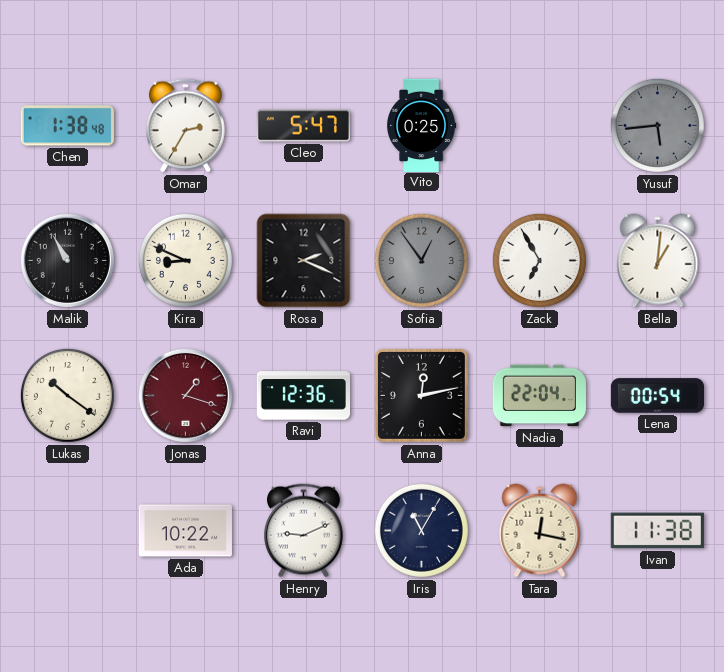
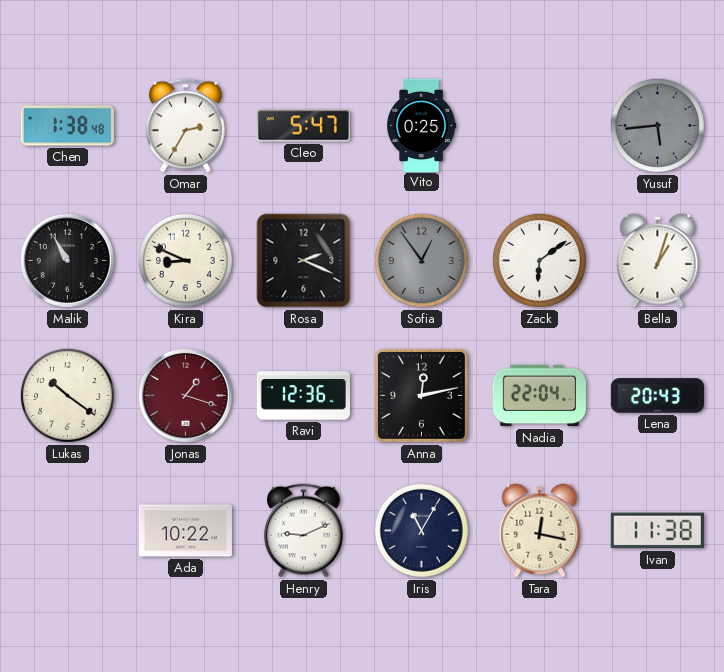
Zack: 6:55 -> 6:09
Bella: 1:01 -> 1:03
Lena: 00:54 -> 20:43
